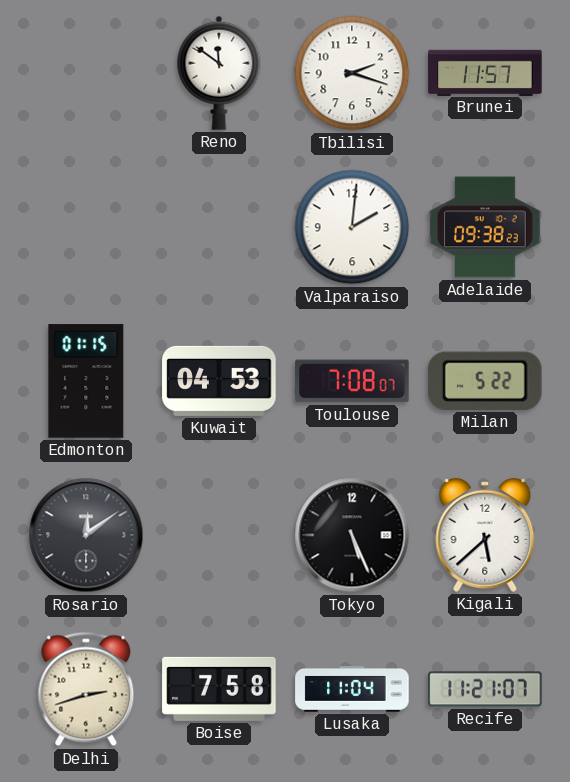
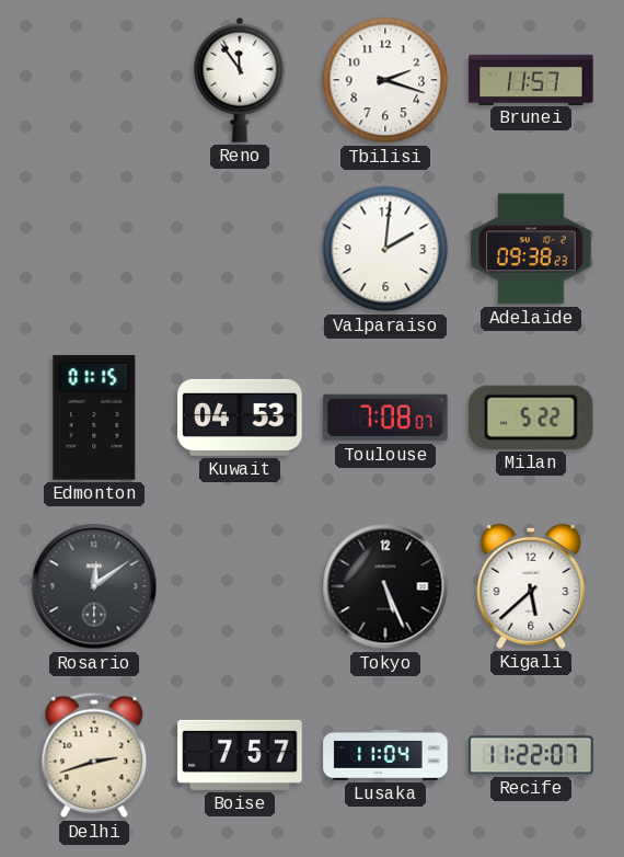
Reno: 11:51 -> 11:54
Boise: 7:58 -> 7:57
Recife: 11:21 -> 11:22
